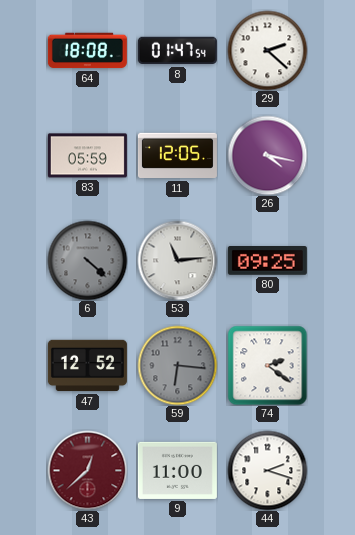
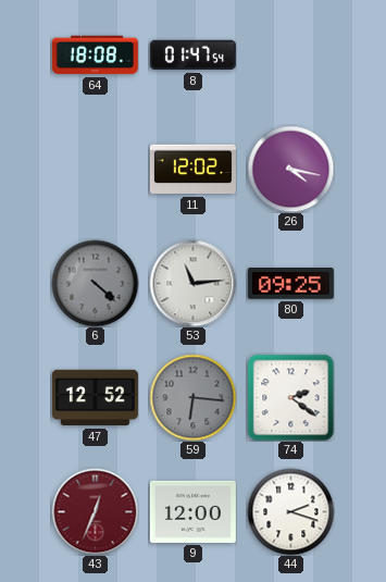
29: 2:22 -> none
83: 05:59 -> none
11: 12:05 -> 12:02
43: 12:38 -> 12:34
9: 11:00 -> 12:00
